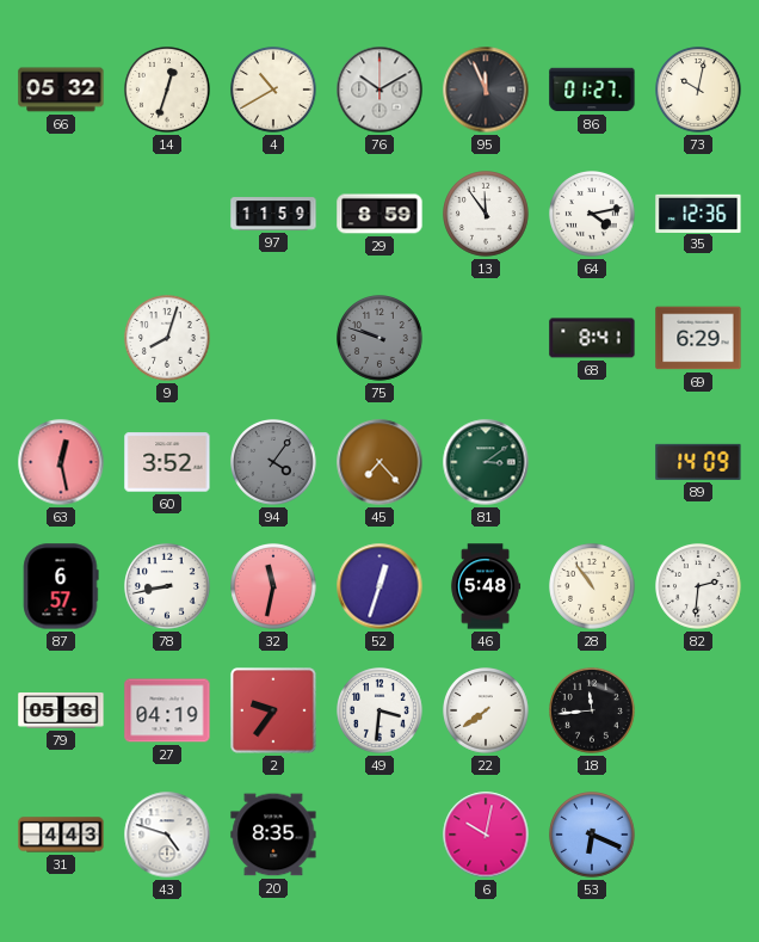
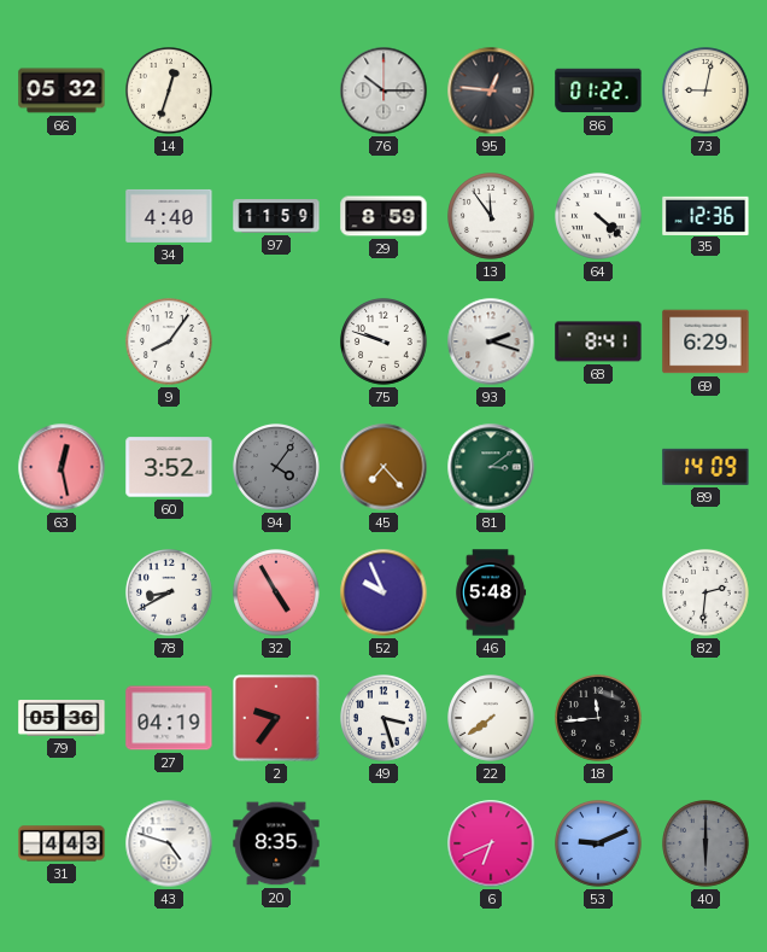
4: 10:40 -> none
76: 10:10 -> 10:15
95: 11:56 -> 12:46
86: 01:27 -> 01:22
73: 10:02 -> 9:02
34: none -> 4:40
64: 4:13 -> 4:22
9: 8:03 -> 8:06
75 dial: grey -> white
93: none -> 2:18
87: 6:57 -> none
78: 8:43 -> 8:40
32: 11:32 -> 4:55
52: 12:33 -> 9:56
28: 10:54 -> none
49: 3:31 -> 3:27
6: 10:02 -> 6:41
53: 6:19 -> 9:11
40: none -> 6:00
